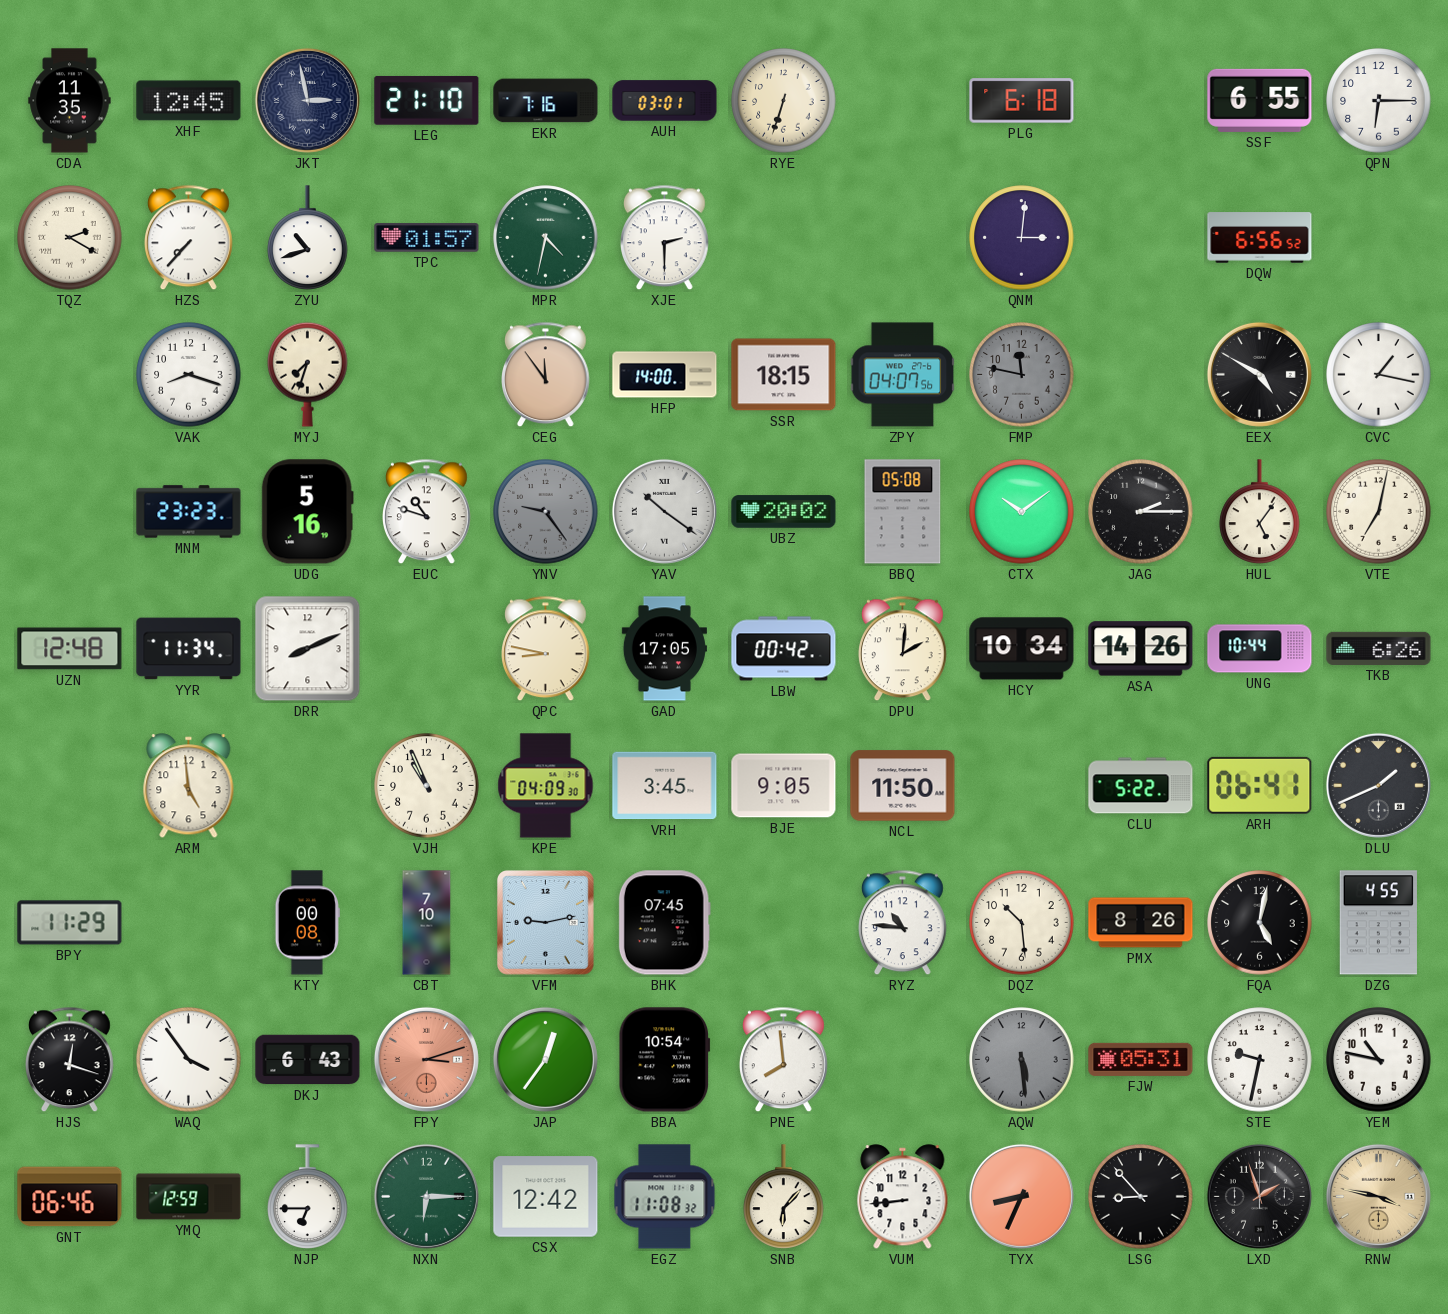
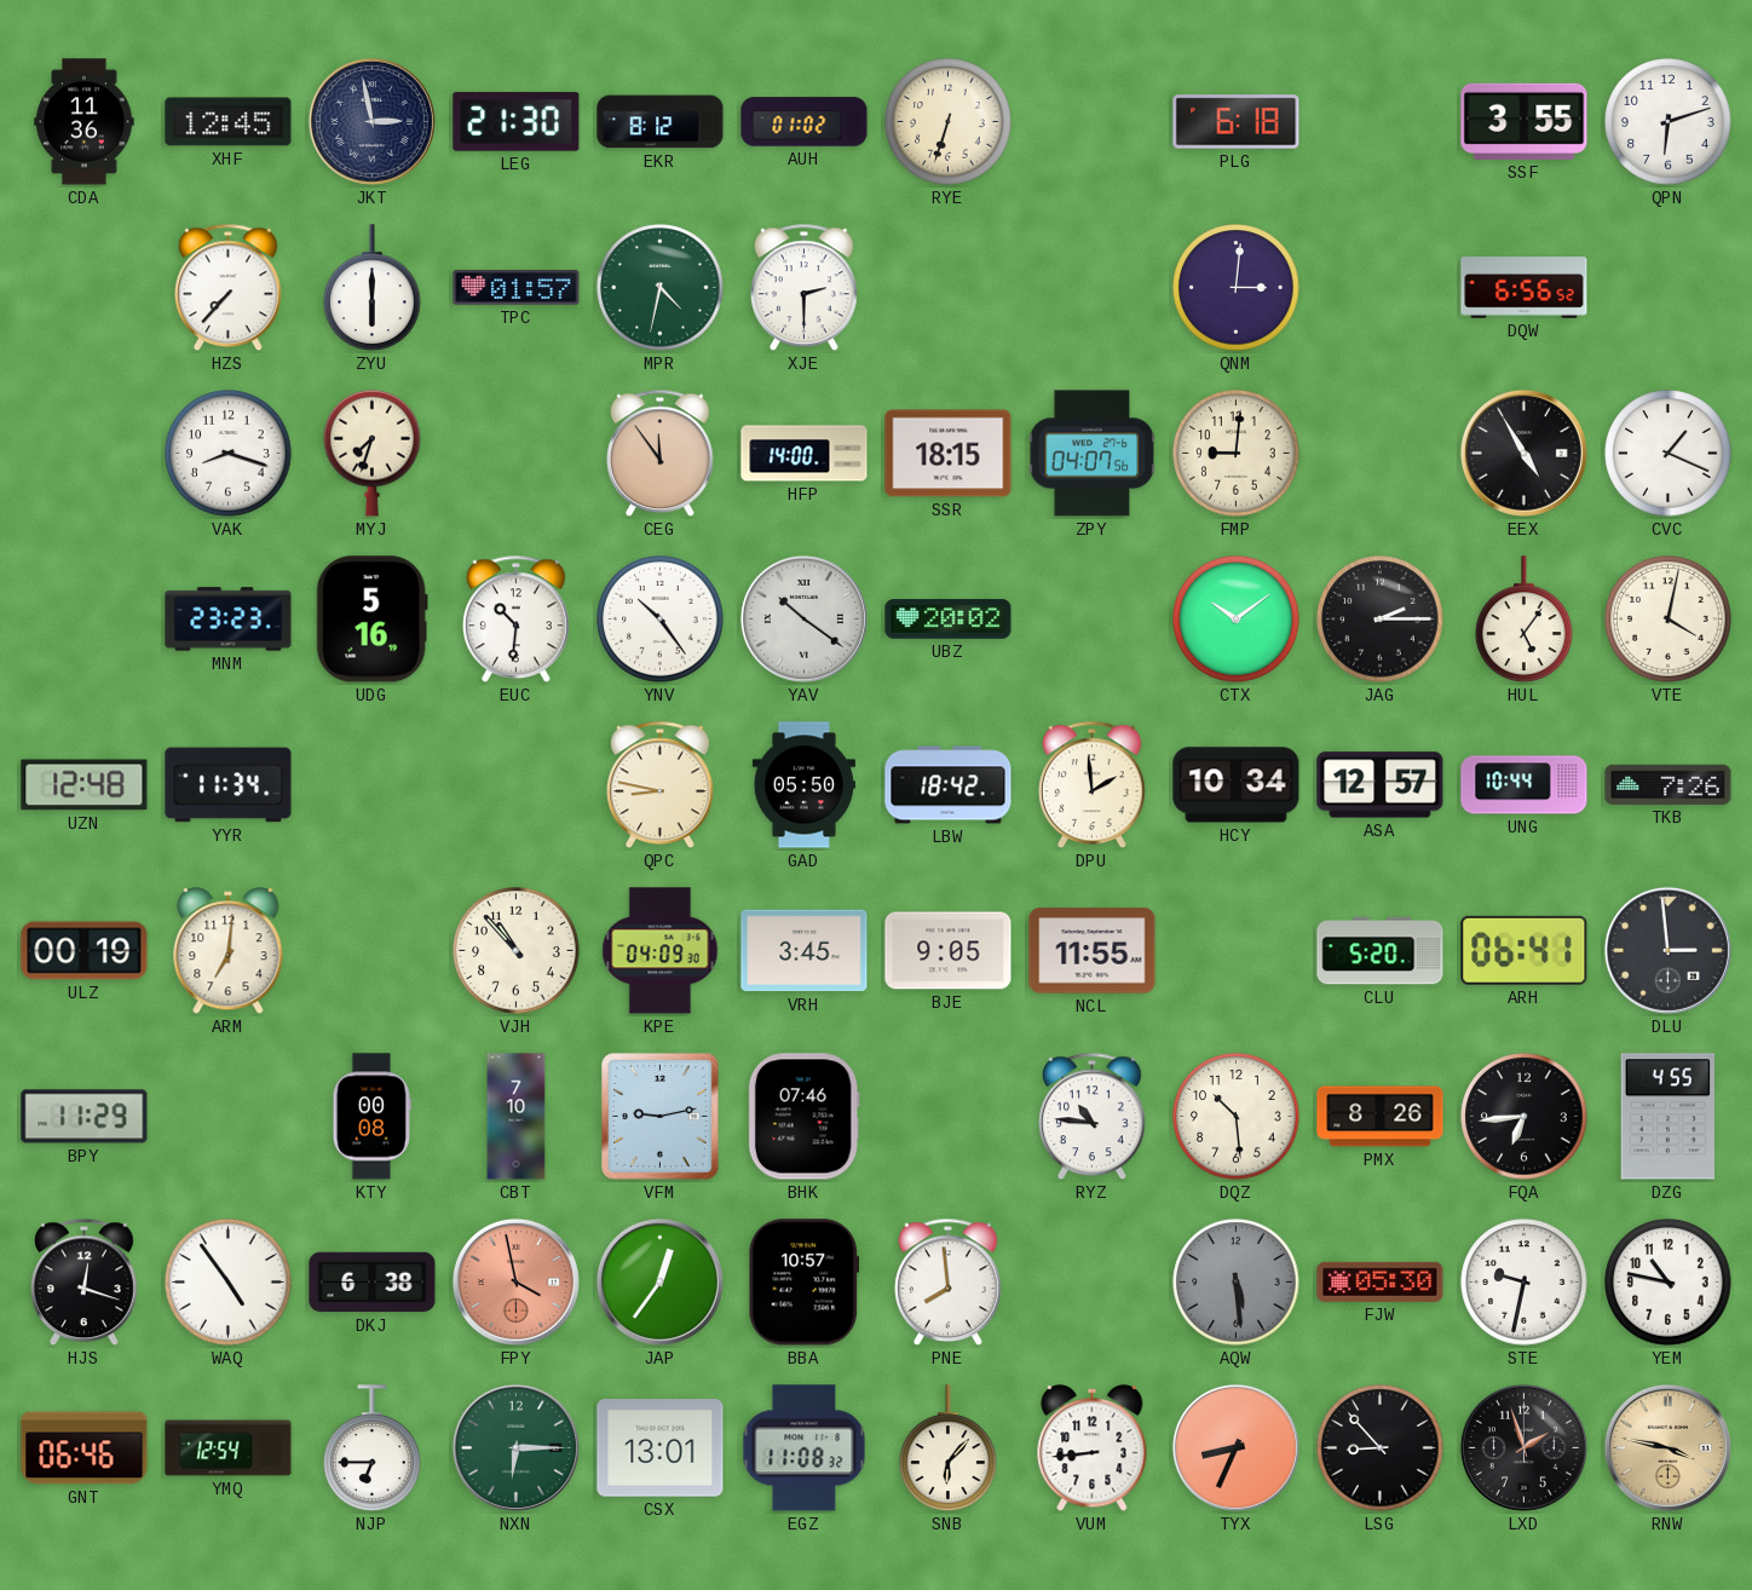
CDA: 11:35 -> 11:36
LEG: 21:10 -> 21:30
EKR: 7:16 -> 8:12
AUH: 03:01 -> 01:02
SSF: 6:55 -> 3:55
QPN: 6:15 -> 6:12
TQZ: 2:20 -> none
ZYU: 10:42 -> 6:00
FMP: 11:47 -> 9:01
FMP dial: grey -> cream
EEX: 4:50 -> 4:55
CVC: 1:17 -> 1:19
EUC: 10:48 -> 10:31
YNV: 9:24 -> 10:24
YNV dial: grey -> white
BBQ: 05:08 -> none
VTE: 7:02 -> 4:02
DRR: 8:11 -> none
GAD: 17:05 -> 05:50
LBW: 00:42 -> 18:42
DPU: 2:01 -> 1:59
ASA: 14:26 -> 12:57
TKB: 6:26 -> 7:26
ULZ: none -> 00:19
ARM: 4:59 -> 7:01
VJH: 10:56 -> 10:53
NCL: 11:50 -> 11:55
CLU: 5:22 -> 5:20
DLU: 1:41 -> 2:59
BHK: 07:45 -> 07:46
FQA: 5:02 -> 6:44
WAQ: 3:54 -> 4:54
DKJ: 6:43 -> 6:38
FPY: 3:12 -> 3:58
BBA: 10:54 -> 10:57
FJW: 05:31 -> 05:30
YMQ: 12:59 -> 12:54
CSX: 12:42 -> 13:01
